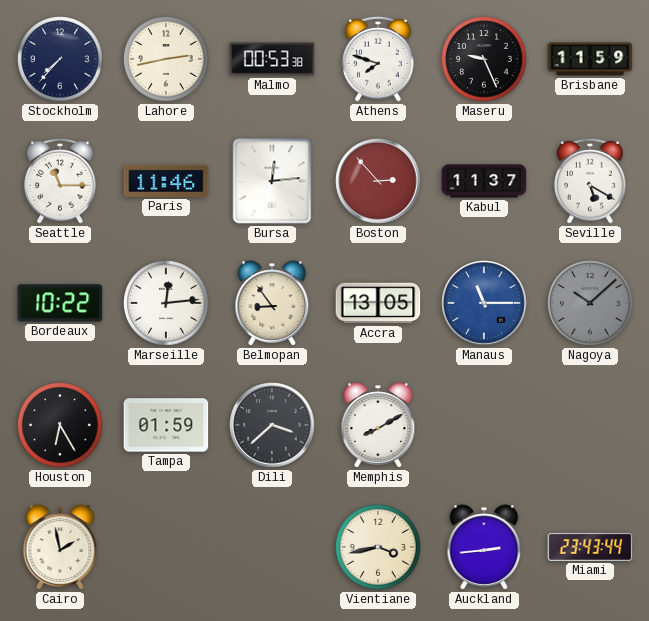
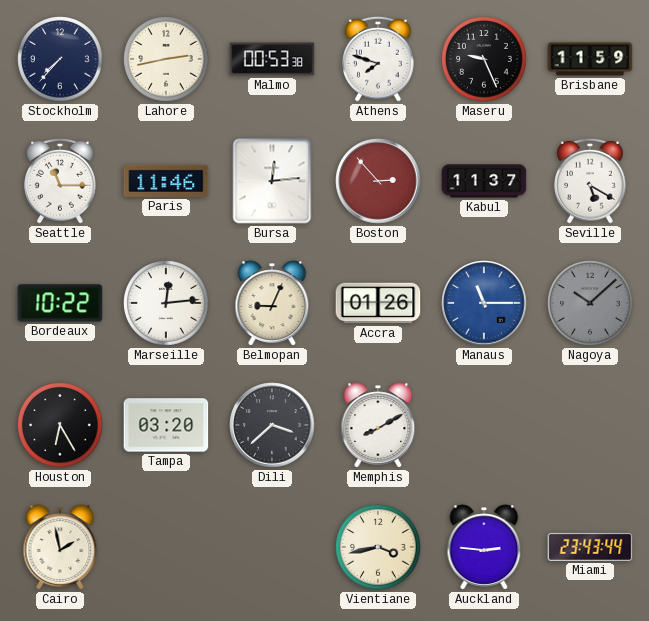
Belmopan: 8:54 -> 9:04
Accra: 13:05 -> 01:26
Tampa: 01:59 -> 03:20
Auckland: 2:44 -> 2:46
